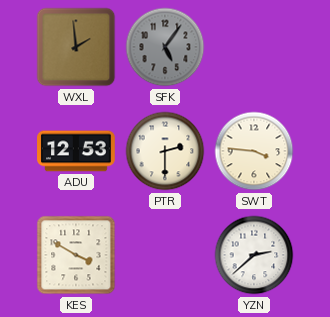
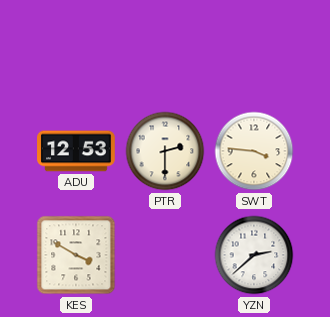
WXL: 1:59 -> none
SFK: 5:06 -> none
